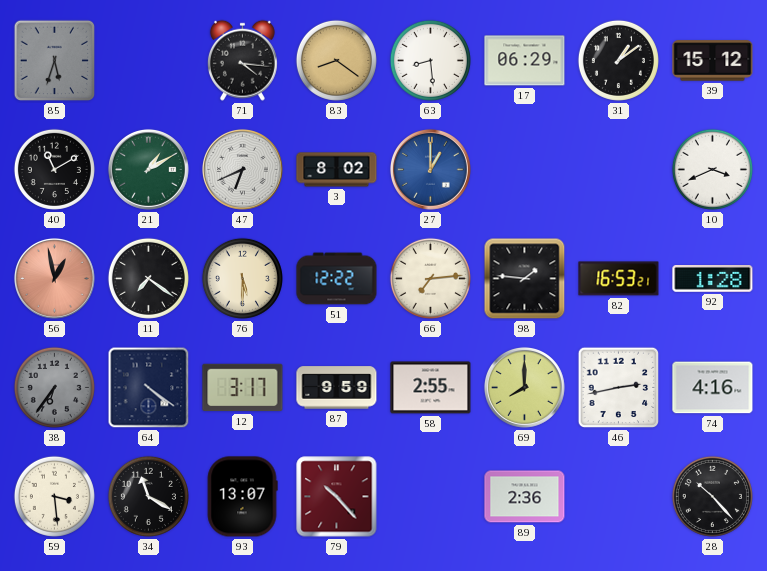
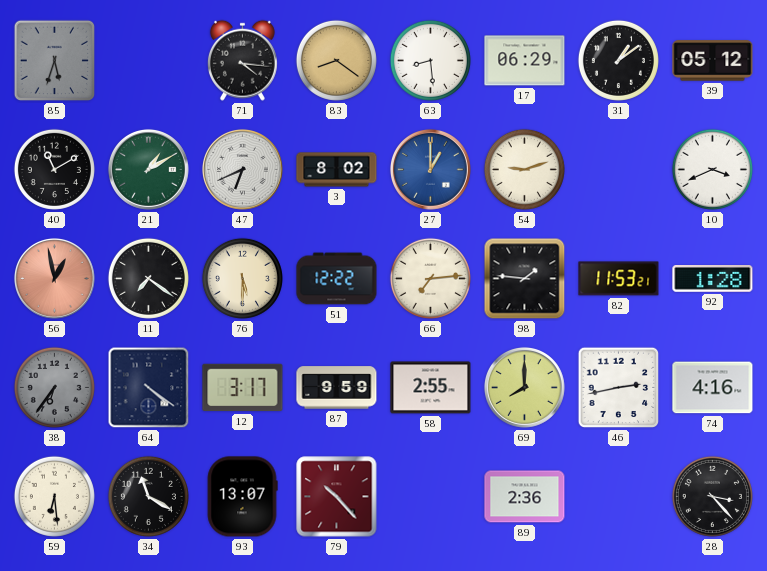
39: 15:12 -> 05:12
54: none -> 9:12
82: 16:53 -> 11:53
59: 3:29 -> 6:29
28: 10:23 -> 3:23
